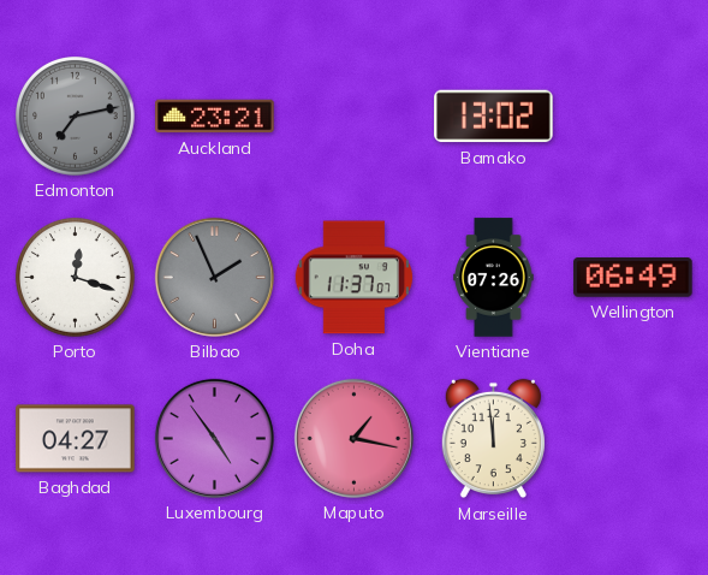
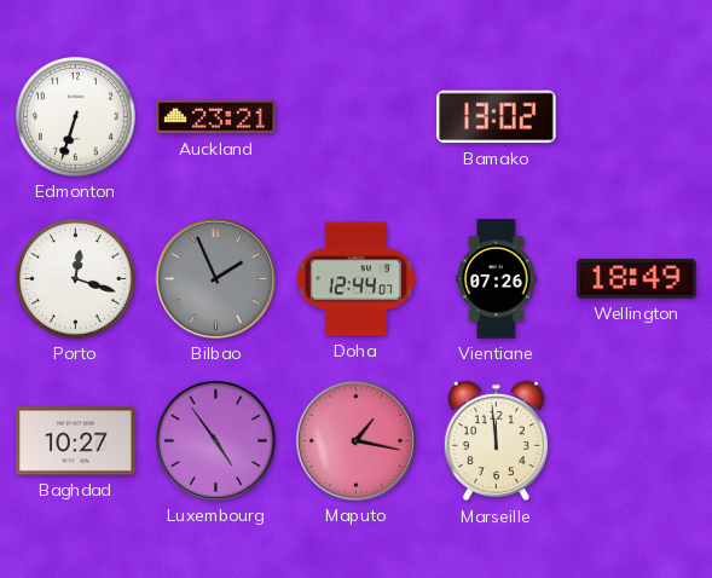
Edmonton: 7:13 -> 6:33
Edmonton dial: grey -> white
Doha: 11:37 -> 12:44
Wellington: 06:49 -> 18:49
Baghdad: 04:27 -> 10:27
